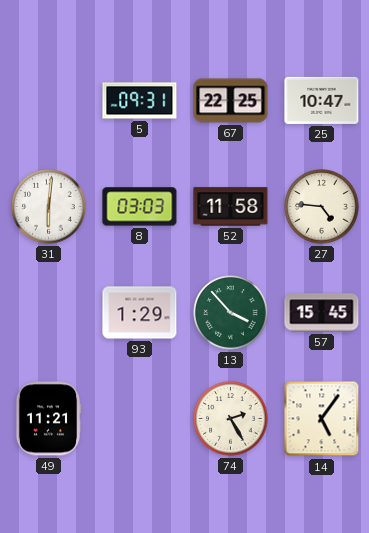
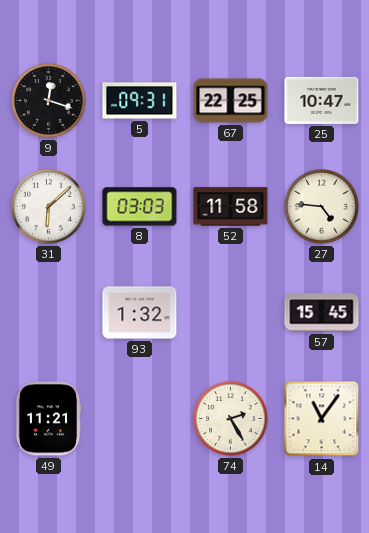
9: none -> 12:18
31: 6:01 -> 6:08
93: 1:29 -> 1:32
13: 3:53 -> none
14: 5:06 -> 11:06
